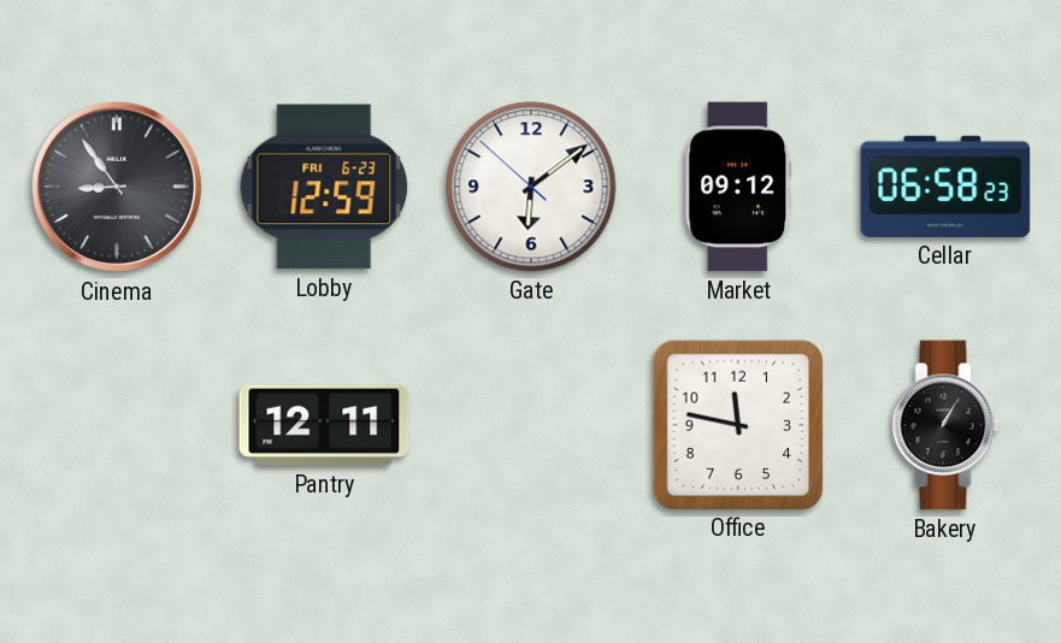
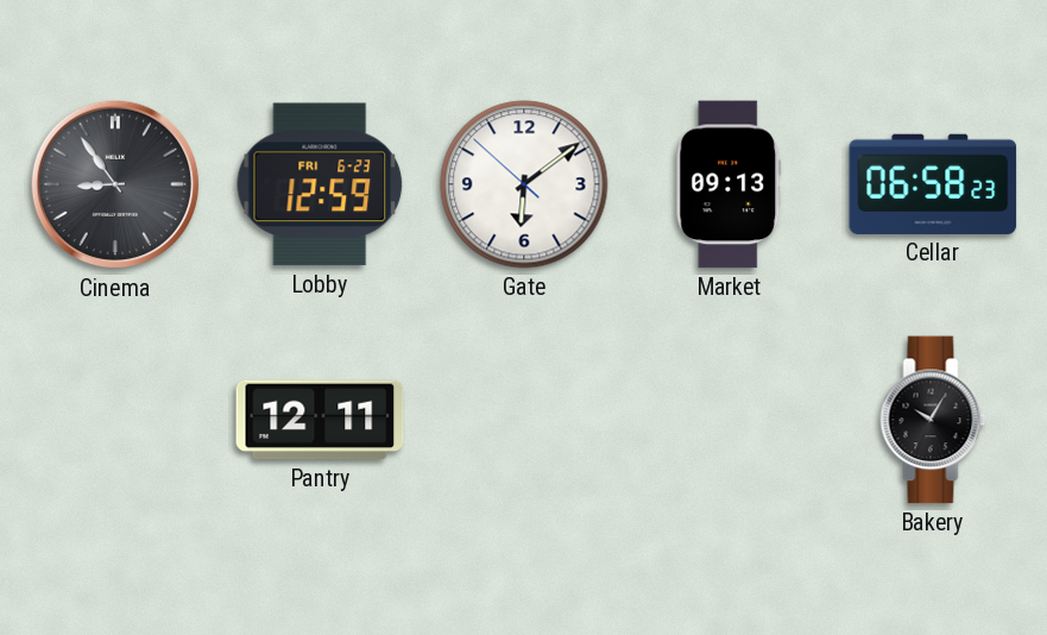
Market: 09:12 -> 09:13
Office: 11:47 -> none
Bakery: 1:05 -> 10:05
